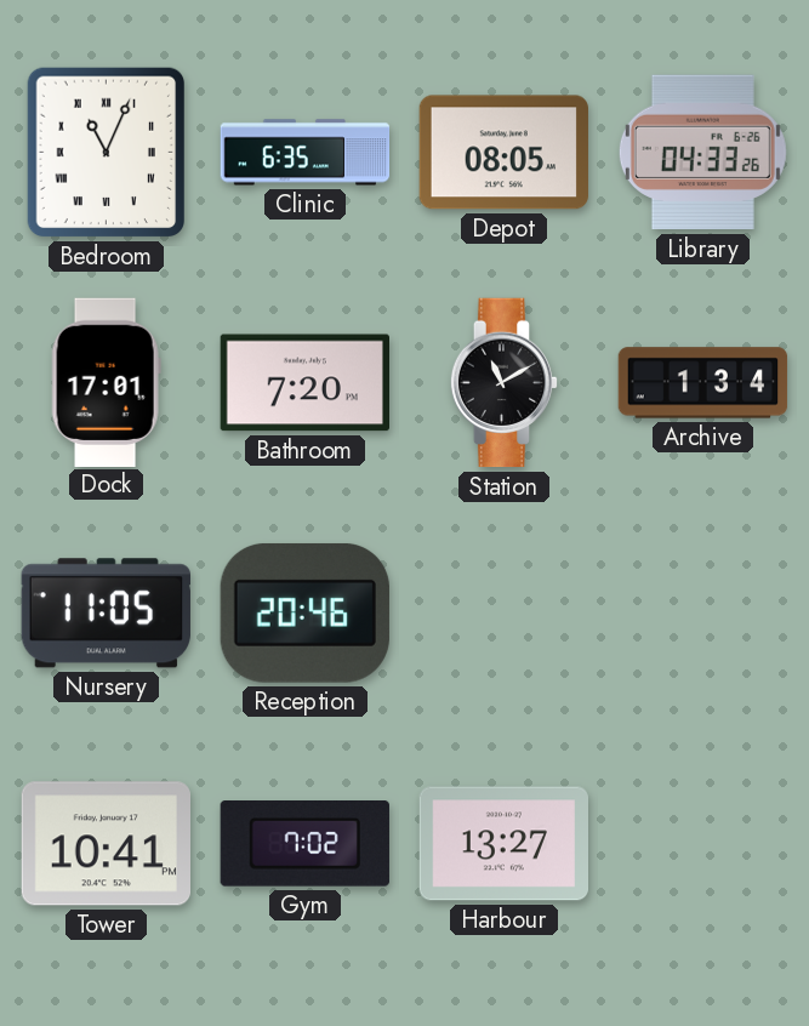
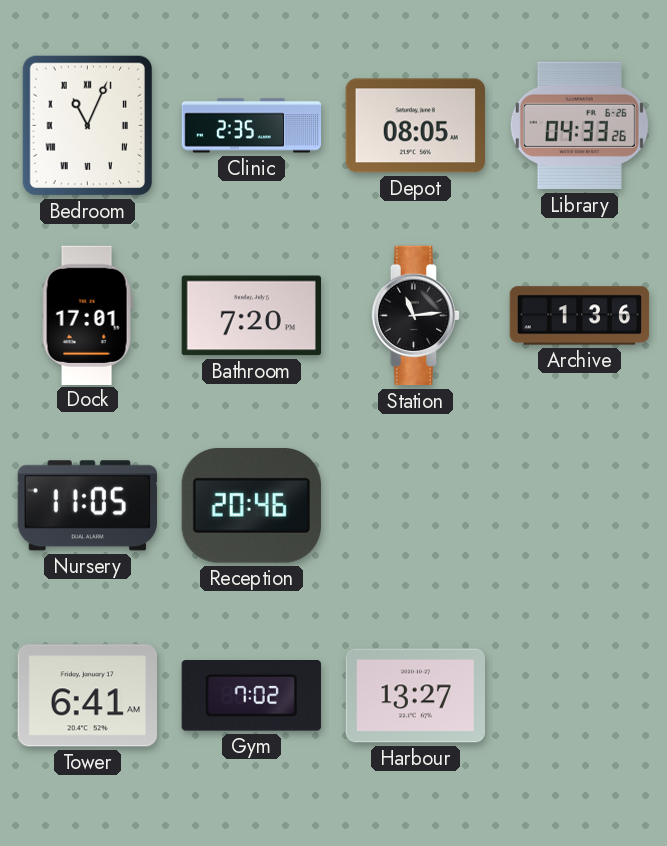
Clinic: 6:35 -> 2:35
Station: 11:10 -> 11:14
Archive: 1:34 -> 1:36
Tower: 10:41 -> 6:41
